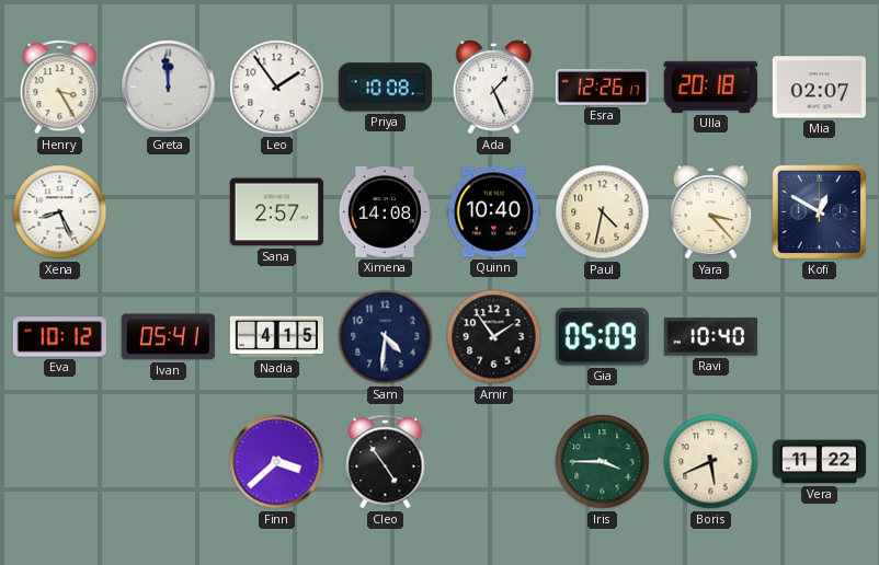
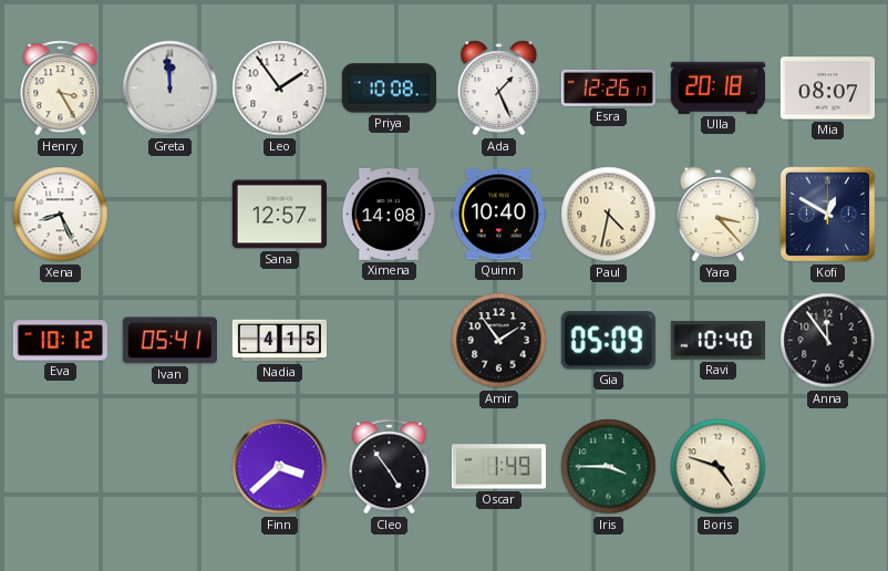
Mia: 02:07 -> 08:07
Sana: 2:57 -> 12:57
Sam: 4:31 -> none
Anna: none -> 11:54
Oscar: none -> 1:49
Boris: 5:41 -> 4:48
Vera: 11:22 -> none
